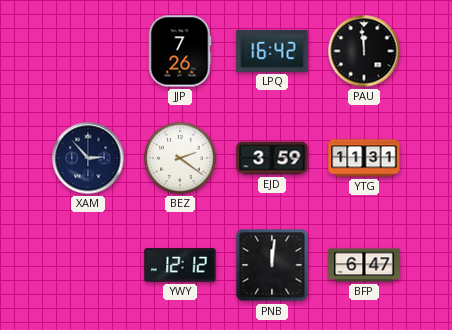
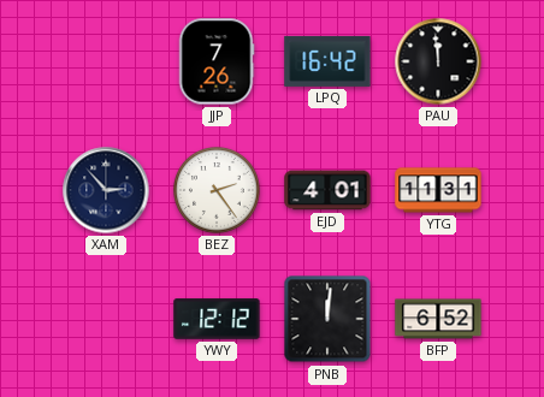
BEZ: 2:21 -> 2:24
EJD: 3:59 -> 4:01
BFP: 6:47 -> 6:52
